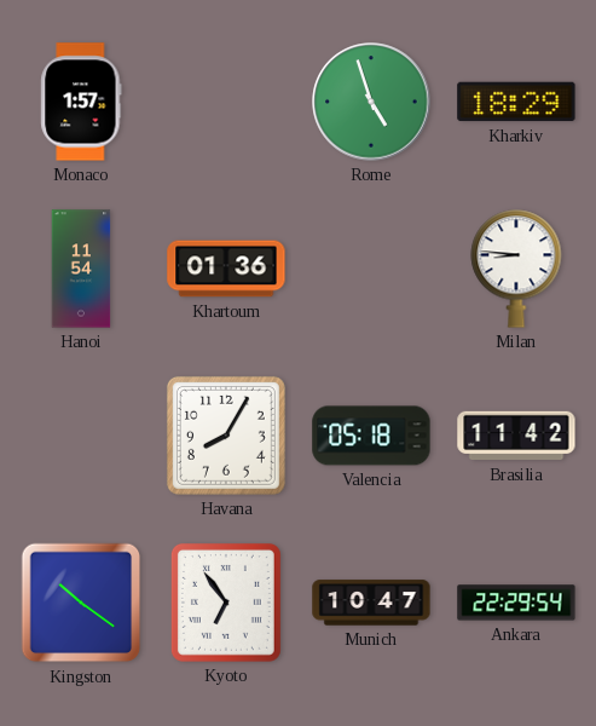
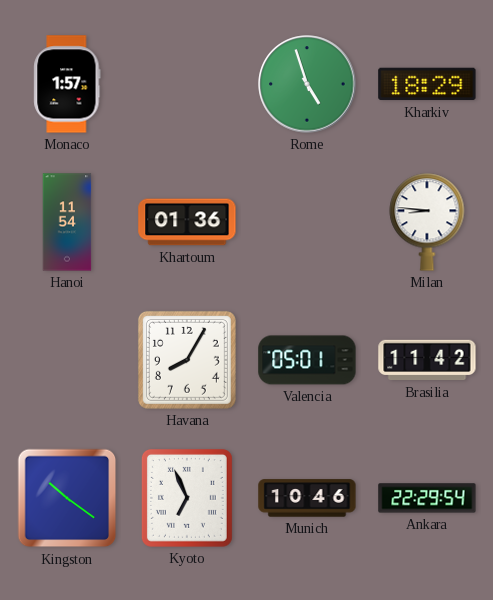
Valencia: 05:18 -> 05:01
Kyoto: 6:54 -> 6:56
Munich: 10:47 -> 10:46
